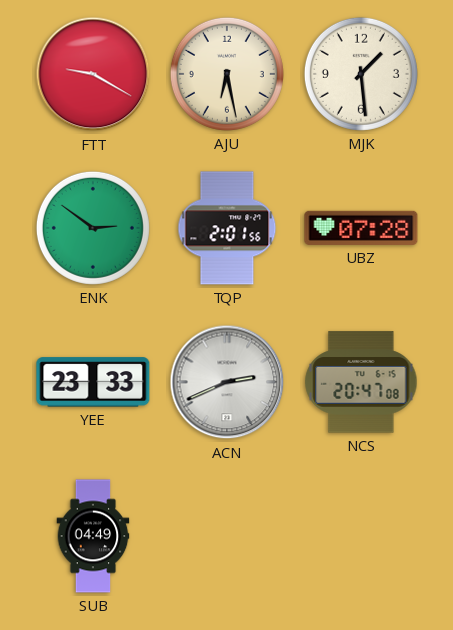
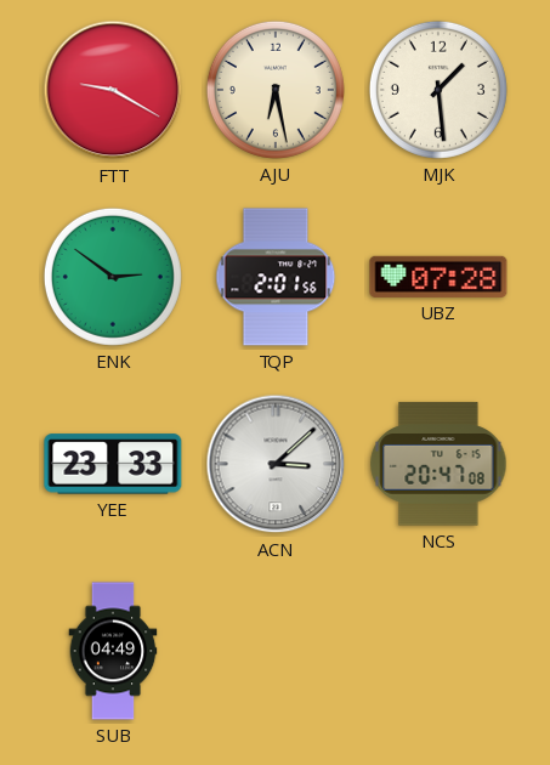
ACN: 2:41 -> 3:08
